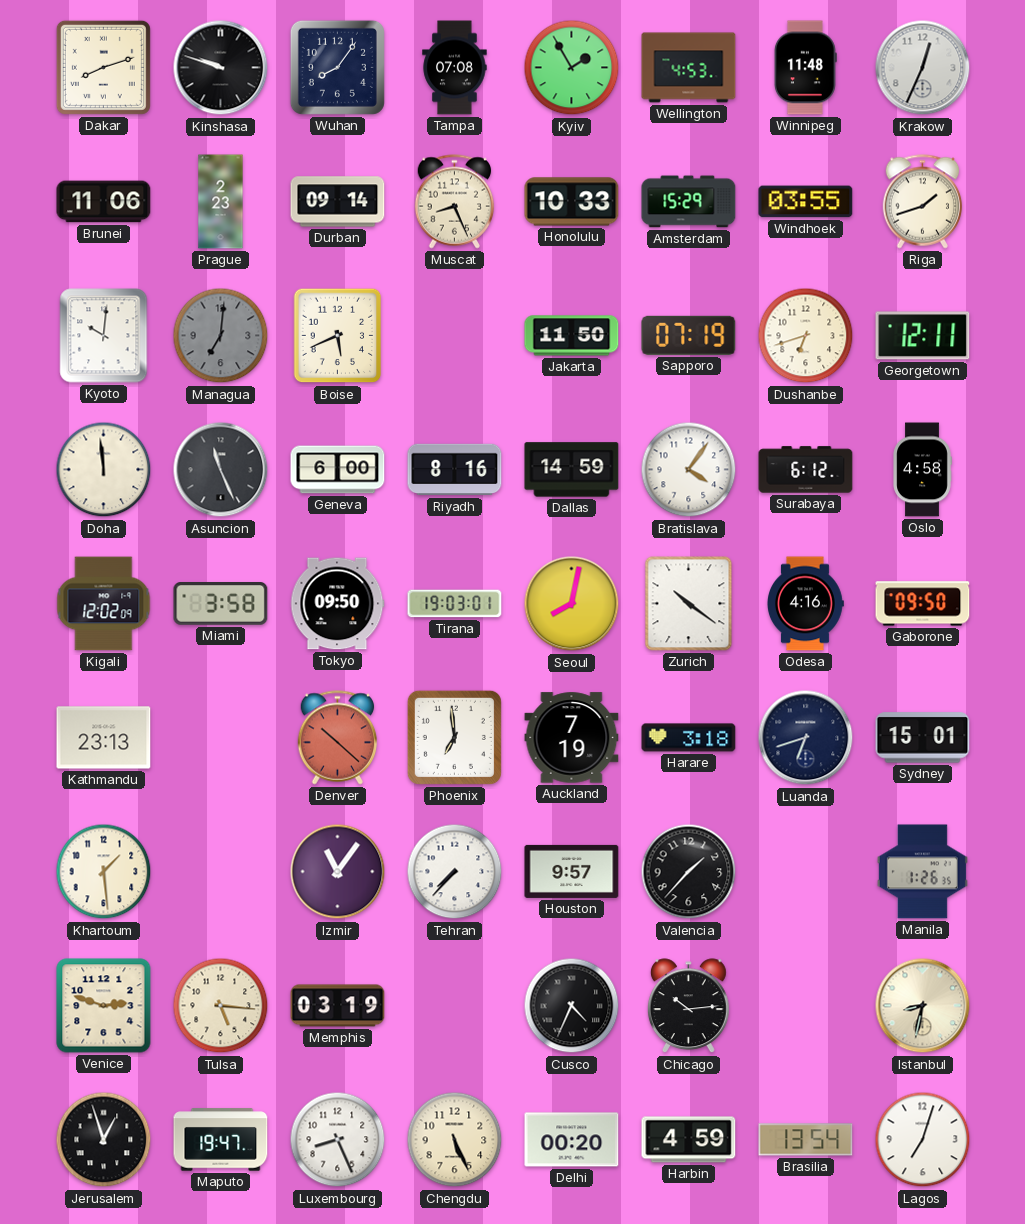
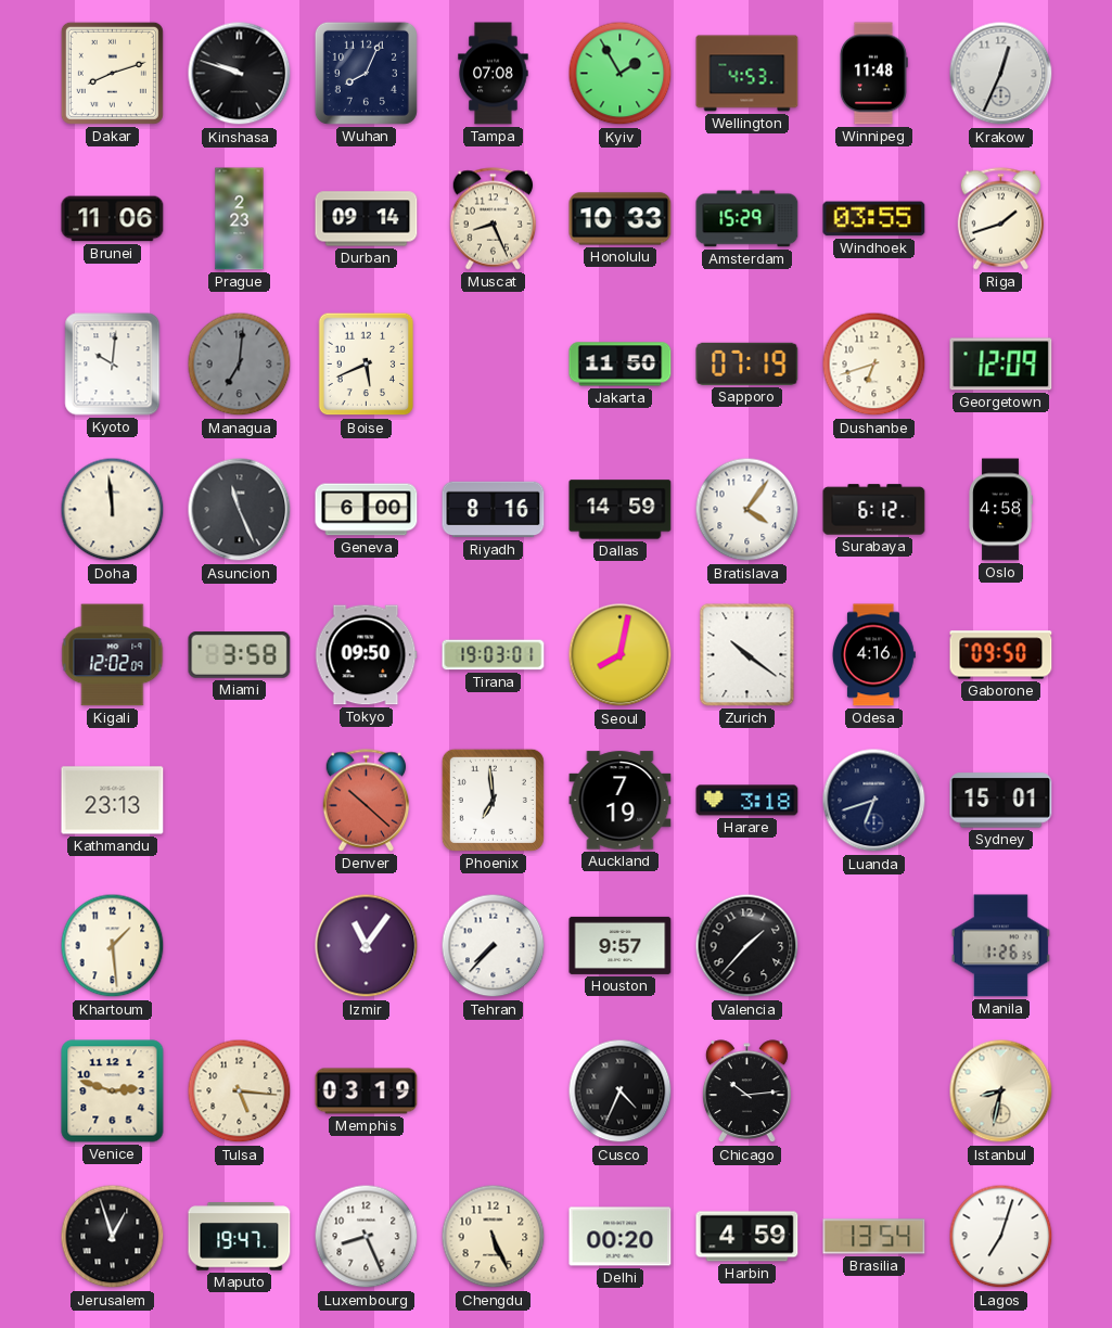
Wuhan: 8:06 -> 8:04
Georgetown: 12:11 -> 12:09
